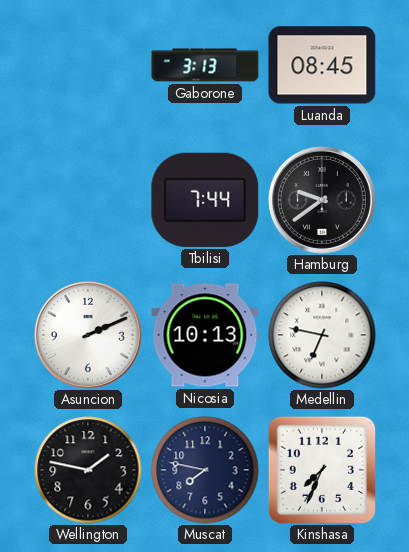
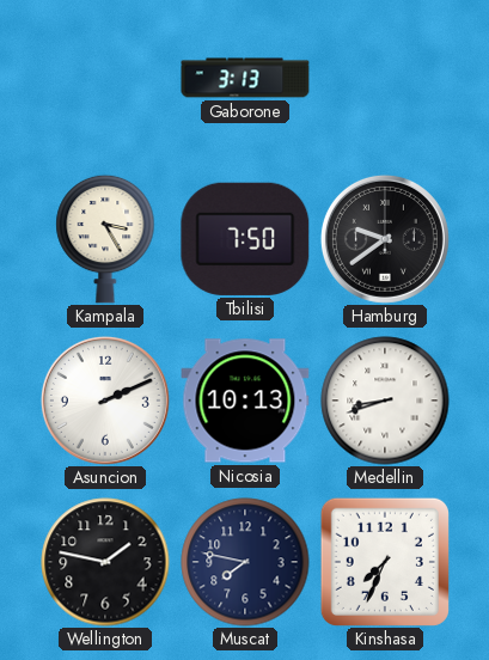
Luanda: 08:45 -> none
Kampala: none -> 3:25
Tbilisi: 7:44 -> 7:50
Medellin: 6:47 -> 8:42
